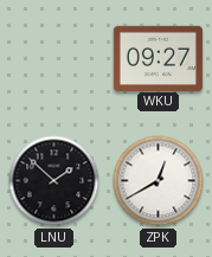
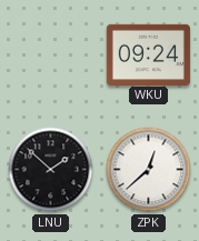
WKU: 09:27 -> 09:24
ZPK: 12:40 -> 12:38
